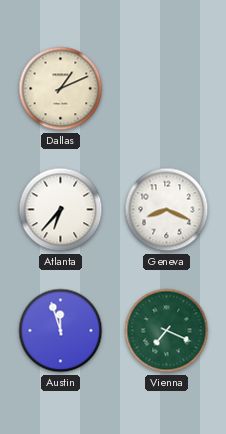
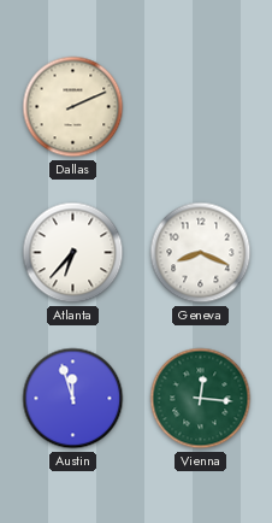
Dallas: 1:11 -> 2:11
Vienna: 7:19 -> 12:16
